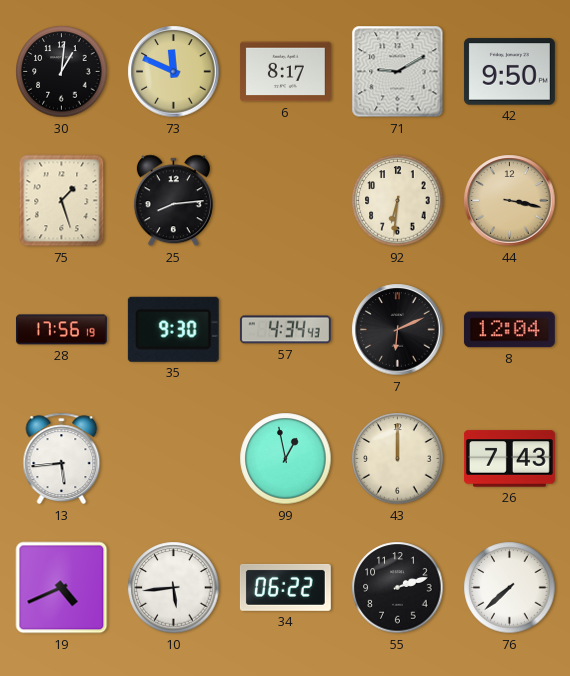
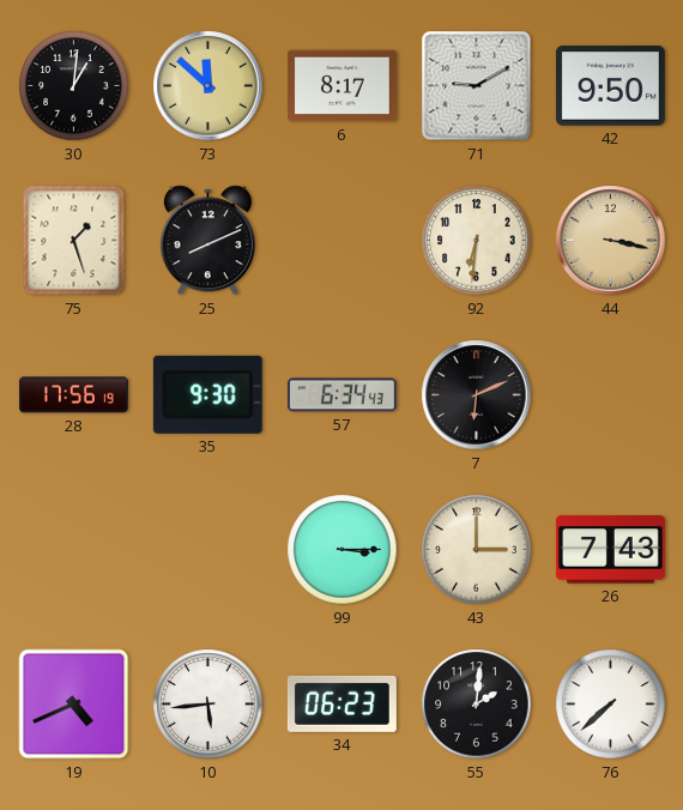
73: 11:49 -> 11:52
25: 8:14 -> 8:11
57: 4:34 -> 6:34
8: 12:04 -> none
13: 5:44 -> none
99: 12:58 -> 3:15
43: 12:00 -> 3:00
34: 06:22 -> 06:23
55: 2:12 -> 2:01
